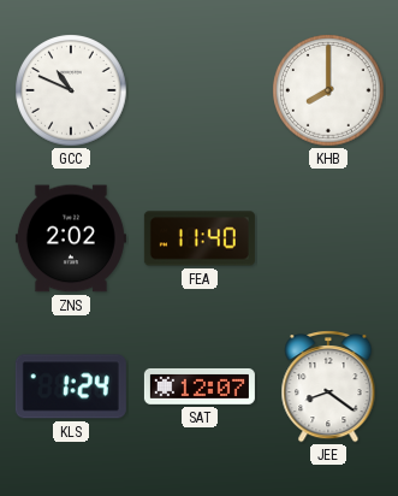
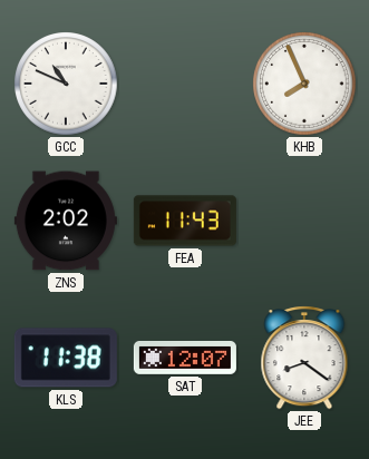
KHB: 8:00 -> 7:56
FEA: 11:40 -> 11:43
KLS: 1:24 -> 11:38
